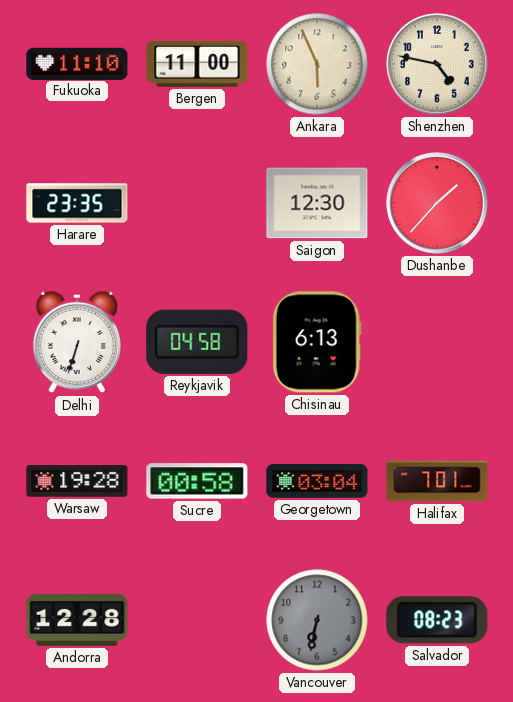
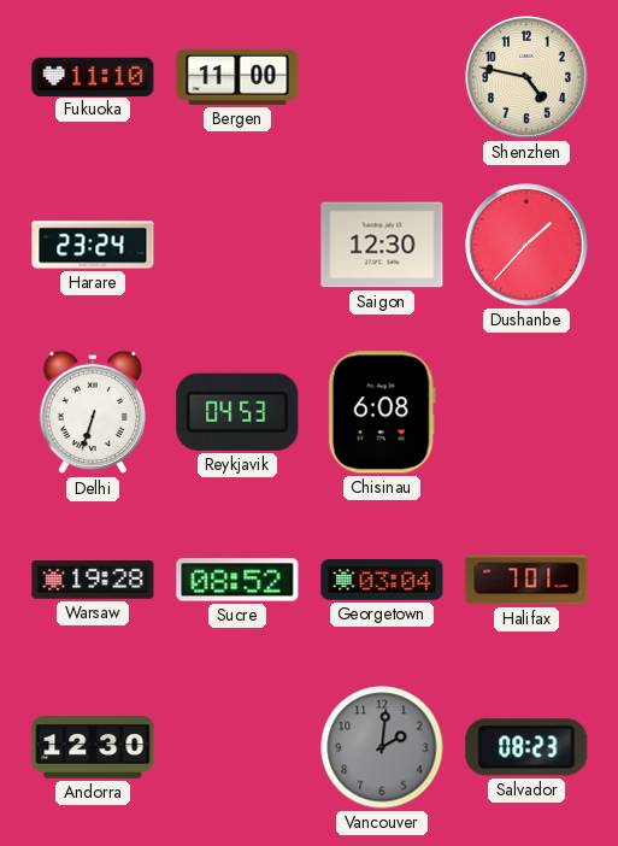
Ankara: 5:56 -> none
Harare: 23:35 -> 23:24
Reykjavik: 04:58 -> 04:53
Chisinau: 6:13 -> 6:08
Sucre: 00:58 -> 08:52
Andorra: 12:28 -> 12:30
Vancouver: 6:32 -> 2:01
